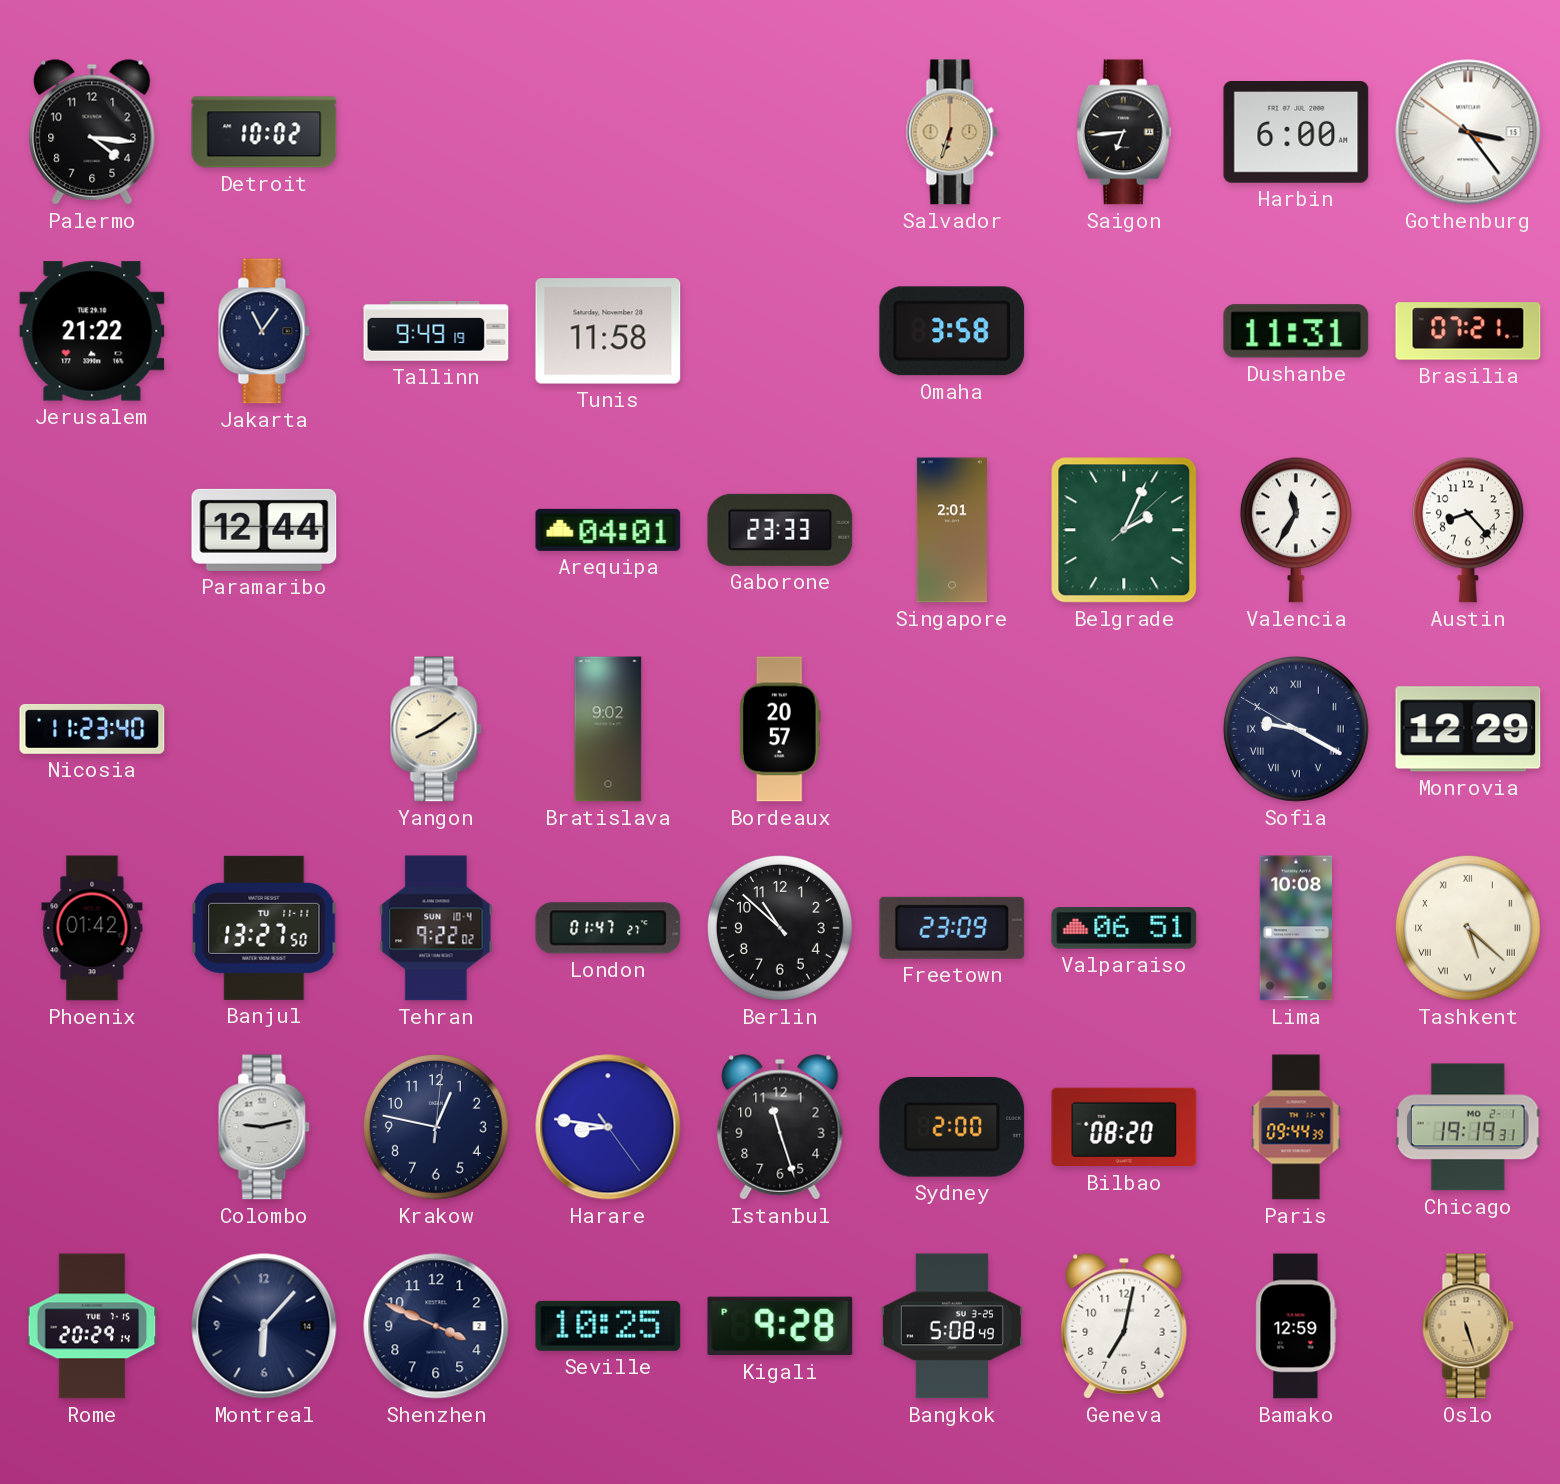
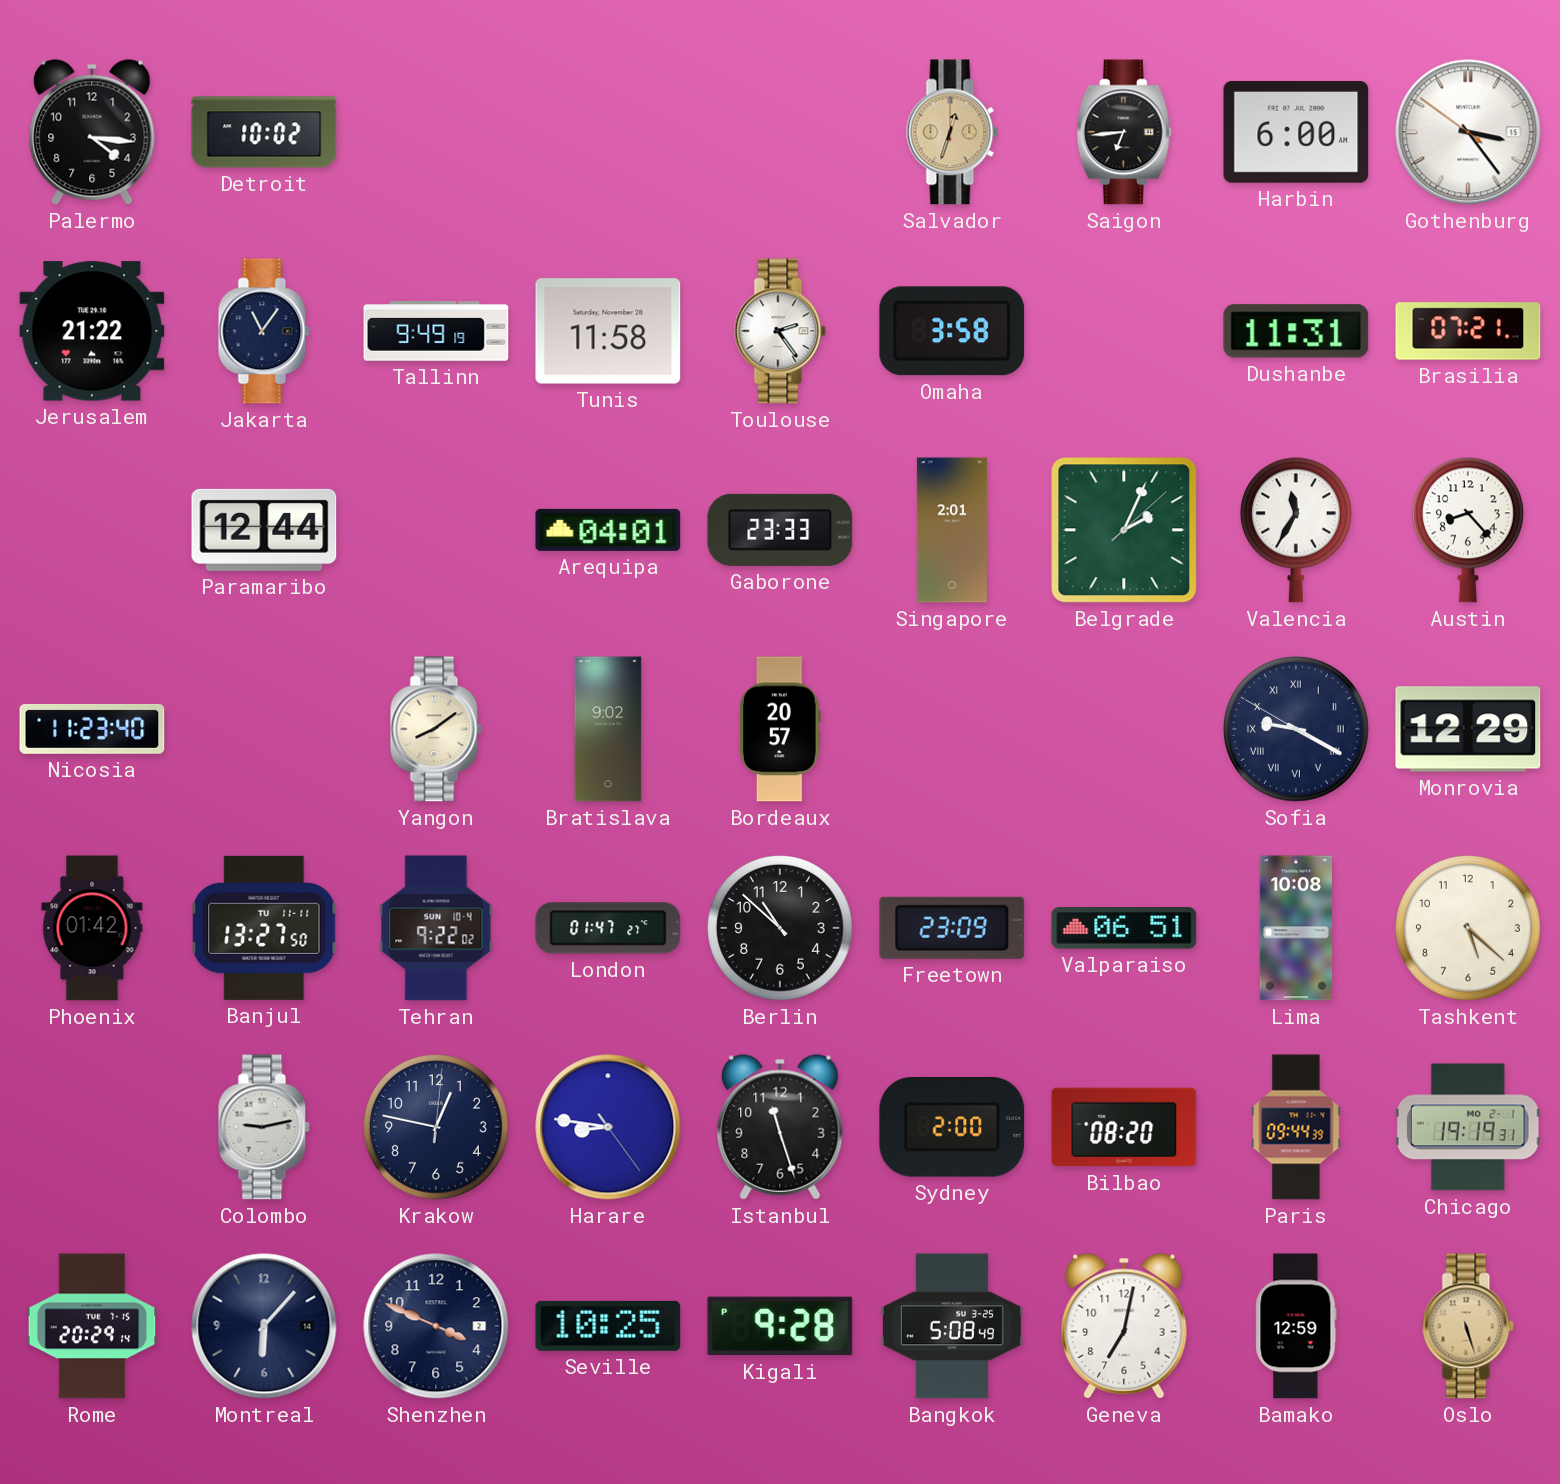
Salvador: 6:33 -> 12:33
Toulouse: none -> 2:24
Tashkent numerals: Roman -> Arabic
